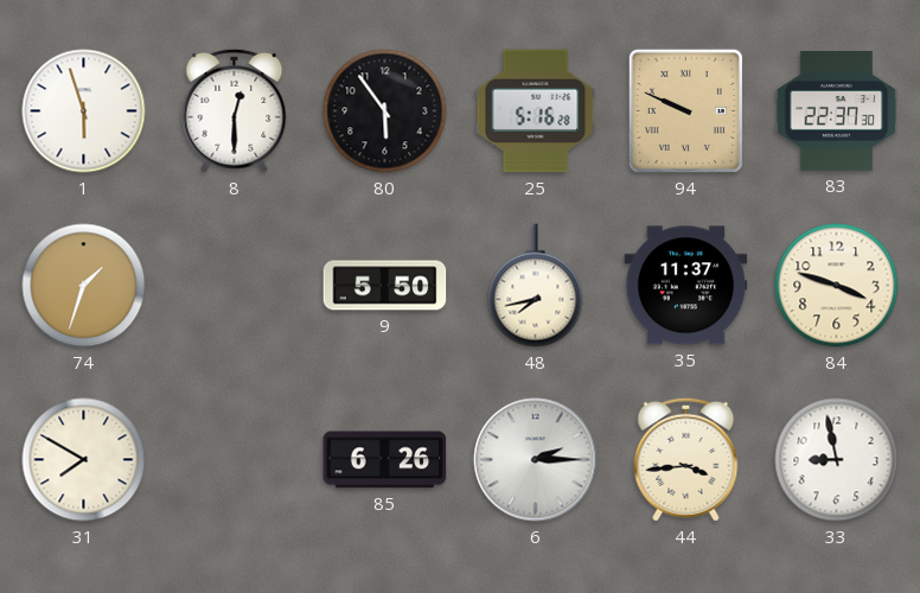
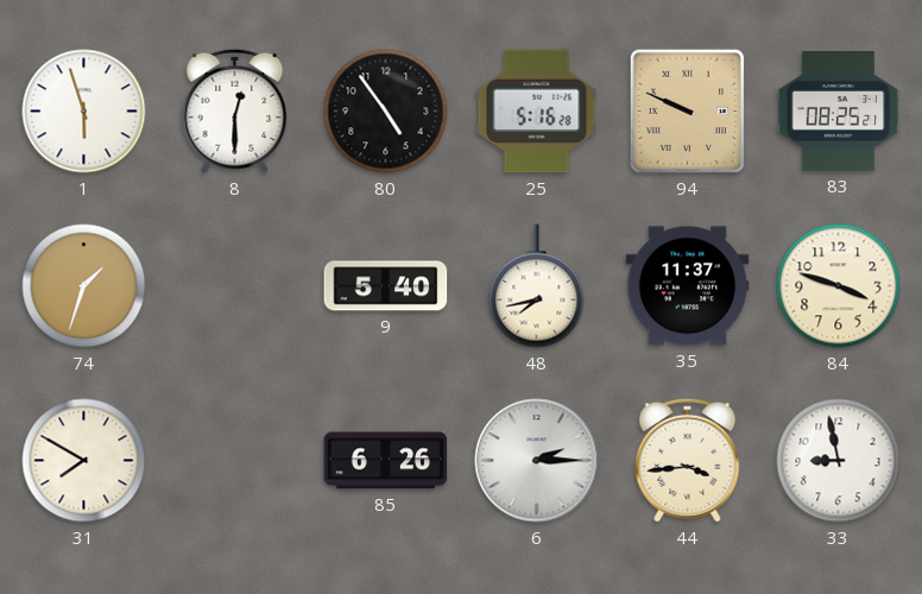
80: 5:54 -> 4:54
83: 22:37 -> 08:25
9: 5:50 -> 5:40
